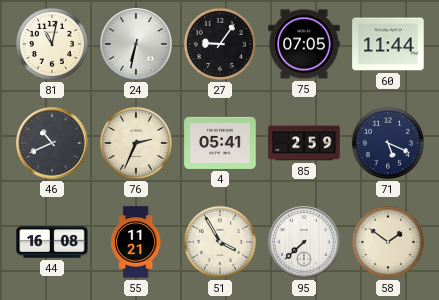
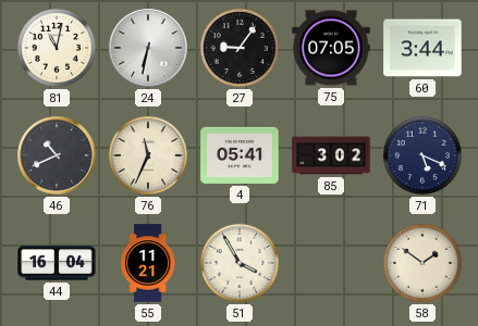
60: 11:44 -> 3:44
76: 2:34 -> 11:34
85: 2:59 -> 3:02
44: 16:08 -> 16:04
95: 7:38 -> none
